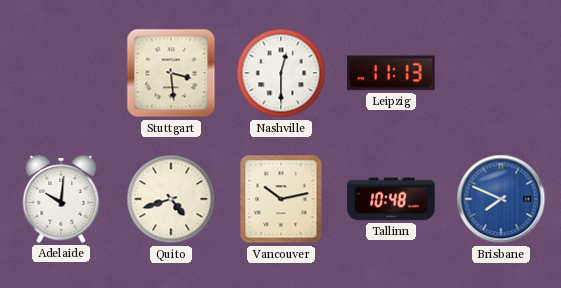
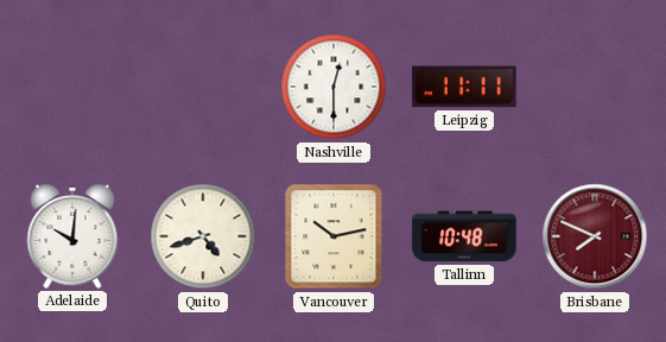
Stuttgart: 3:29 -> none
Leipzig: 11:13 -> 11:11
Brisbane dial: blue -> burgundy
